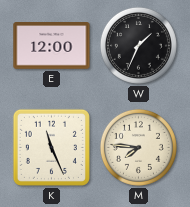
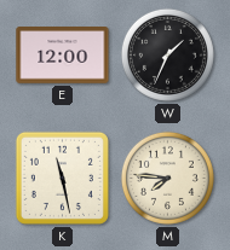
K: 11:26 -> 11:28
